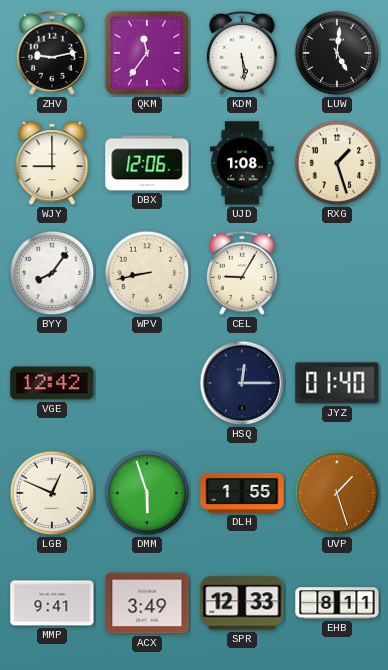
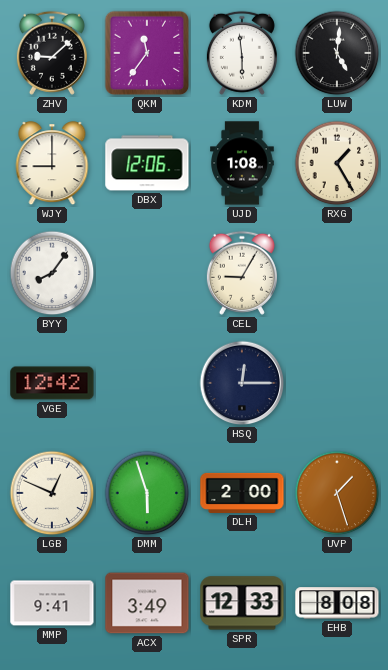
ZHV: 9:13 -> 9:08
KDM: 5:29 -> 5:59
RXG: 1:27 -> 1:25
WPV: 8:43 -> none
JYZ: 01:40 -> none
DLH: 1:55 -> 2:00
EHB: 8:11 -> 8:08
